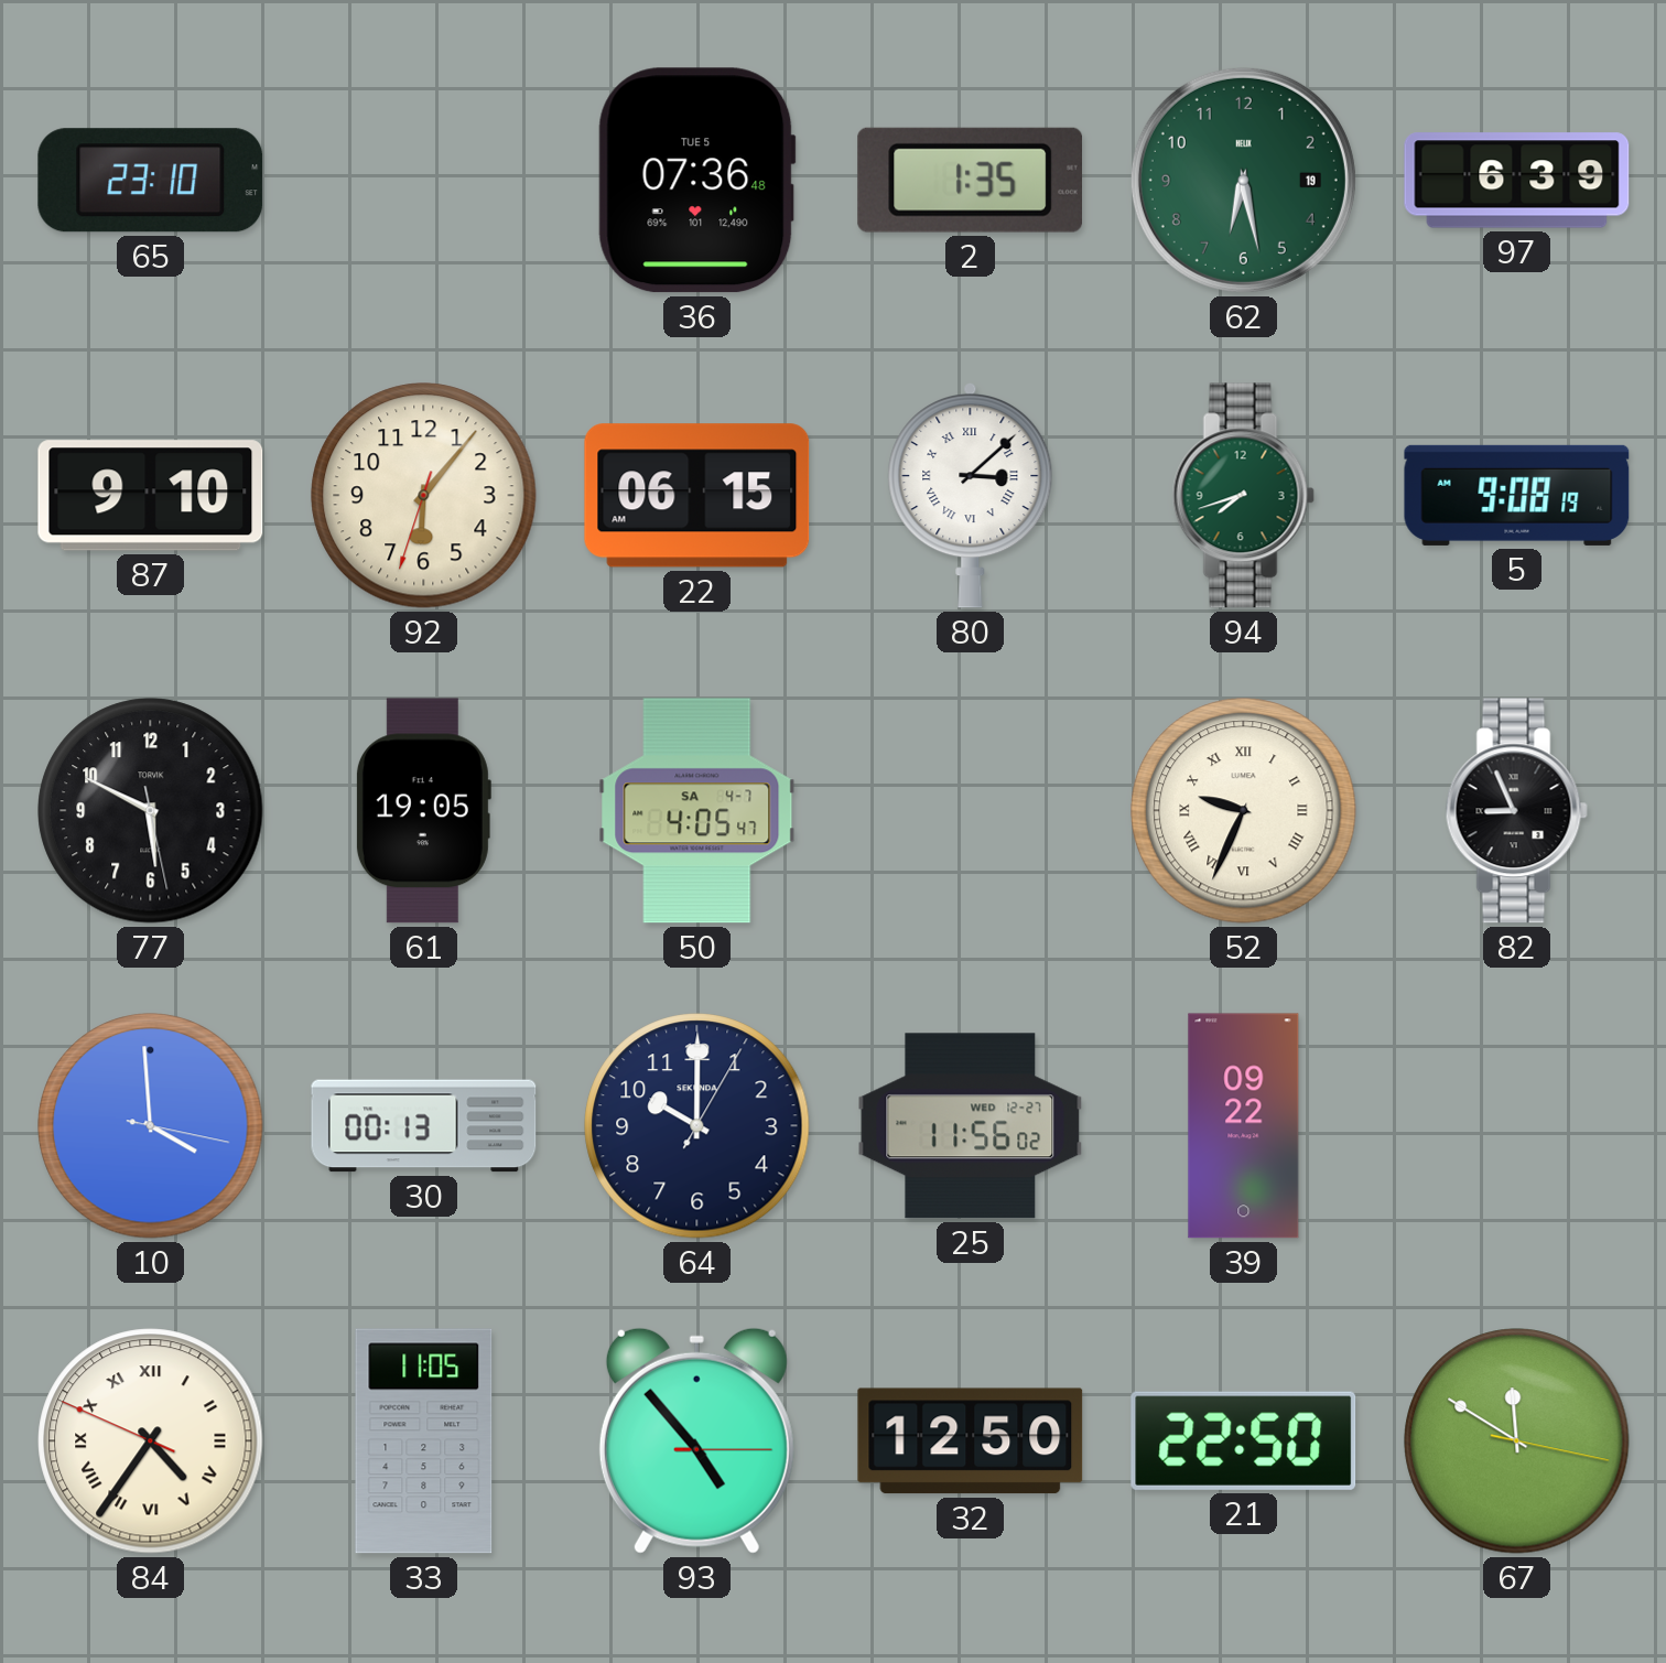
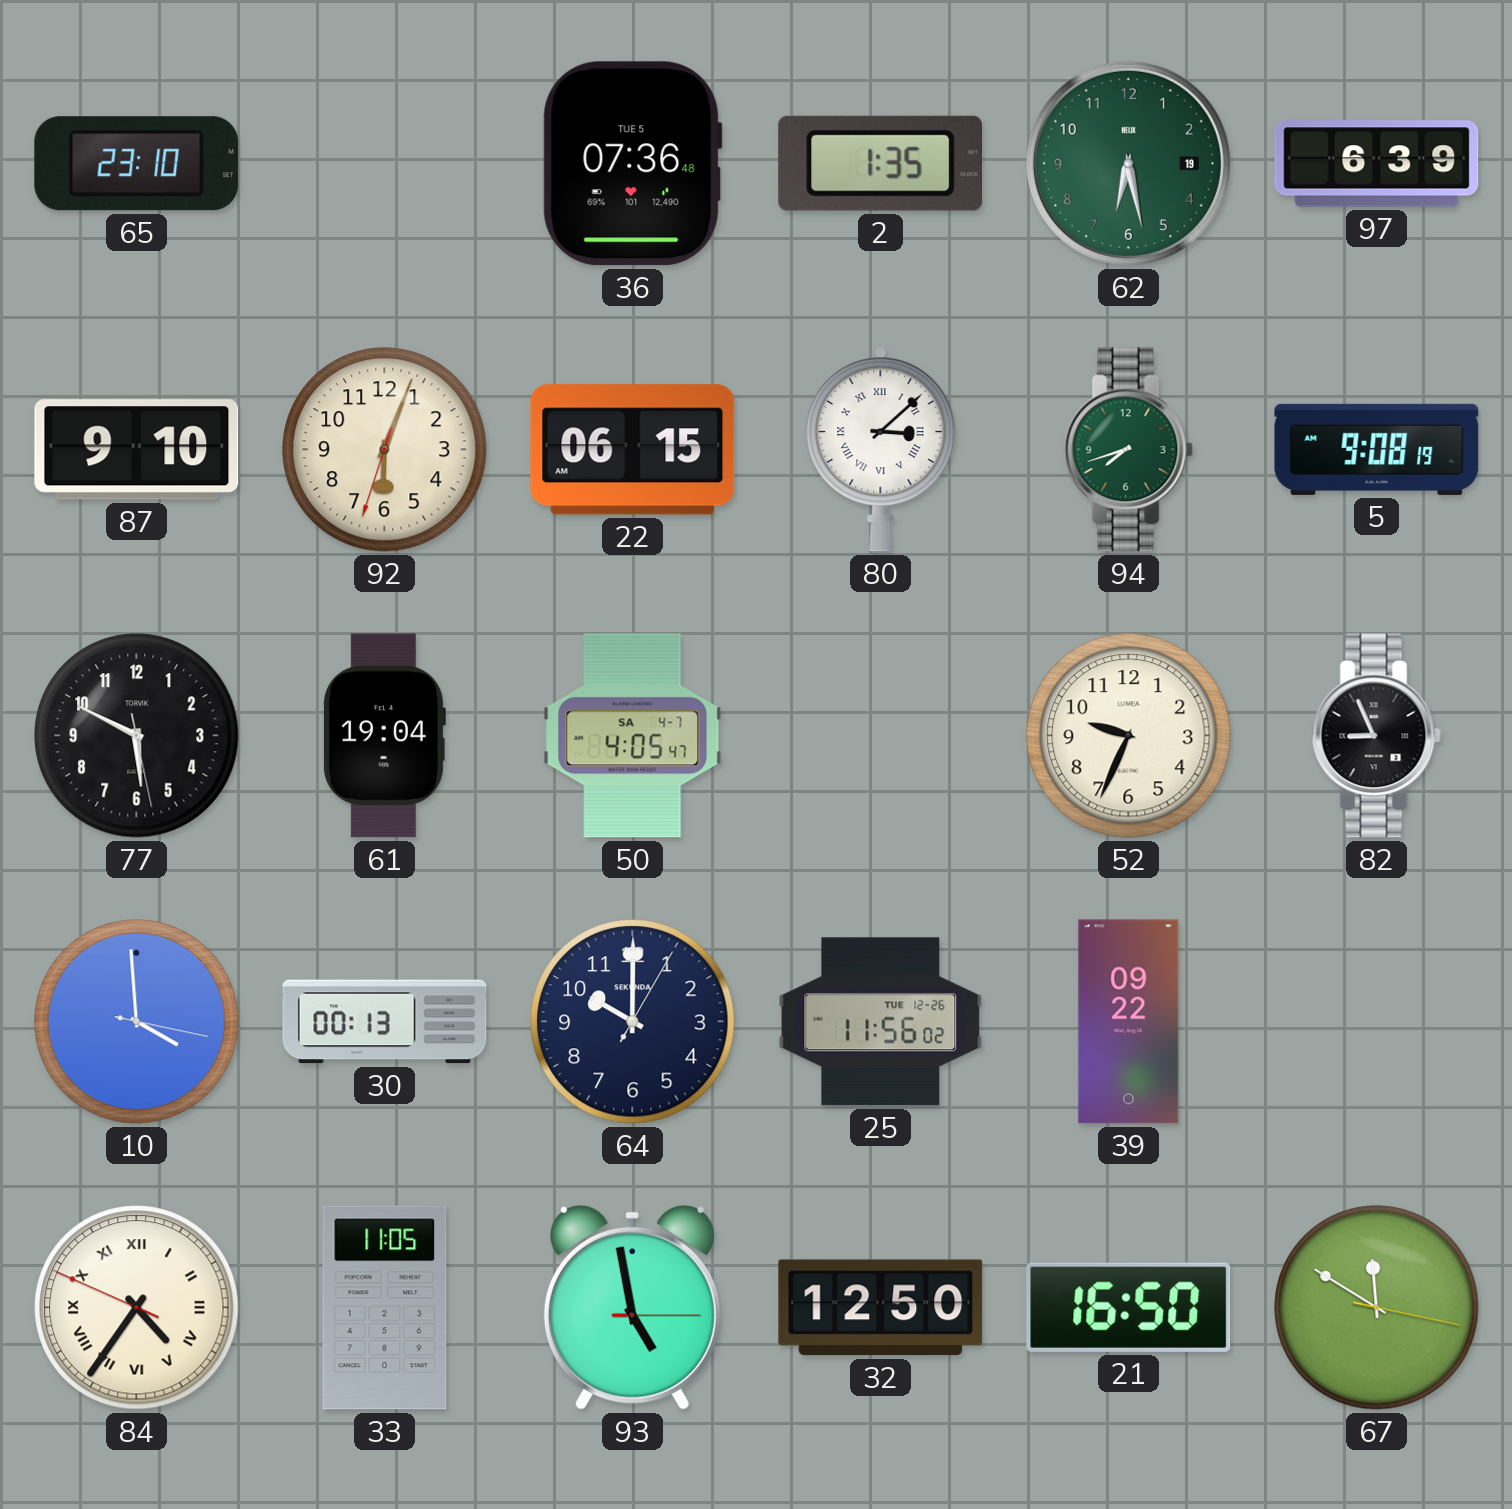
92: 6:06 -> 6:03
61: 19:05 -> 19:04
52 numerals: Roman -> Arabic
25 date: WED 12-27 -> TUE 12-26
93: 4:53 -> 4:58
21: 22:50 -> 16:50
